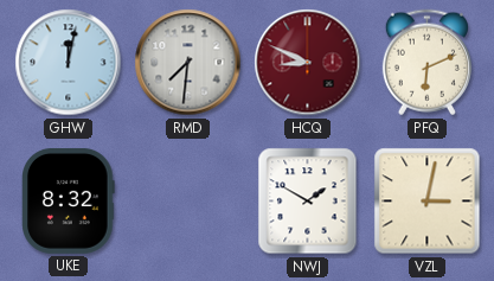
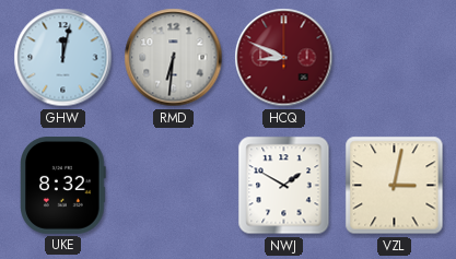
RMD: 7:31 -> 6:31
PFQ: 6:11 -> none
